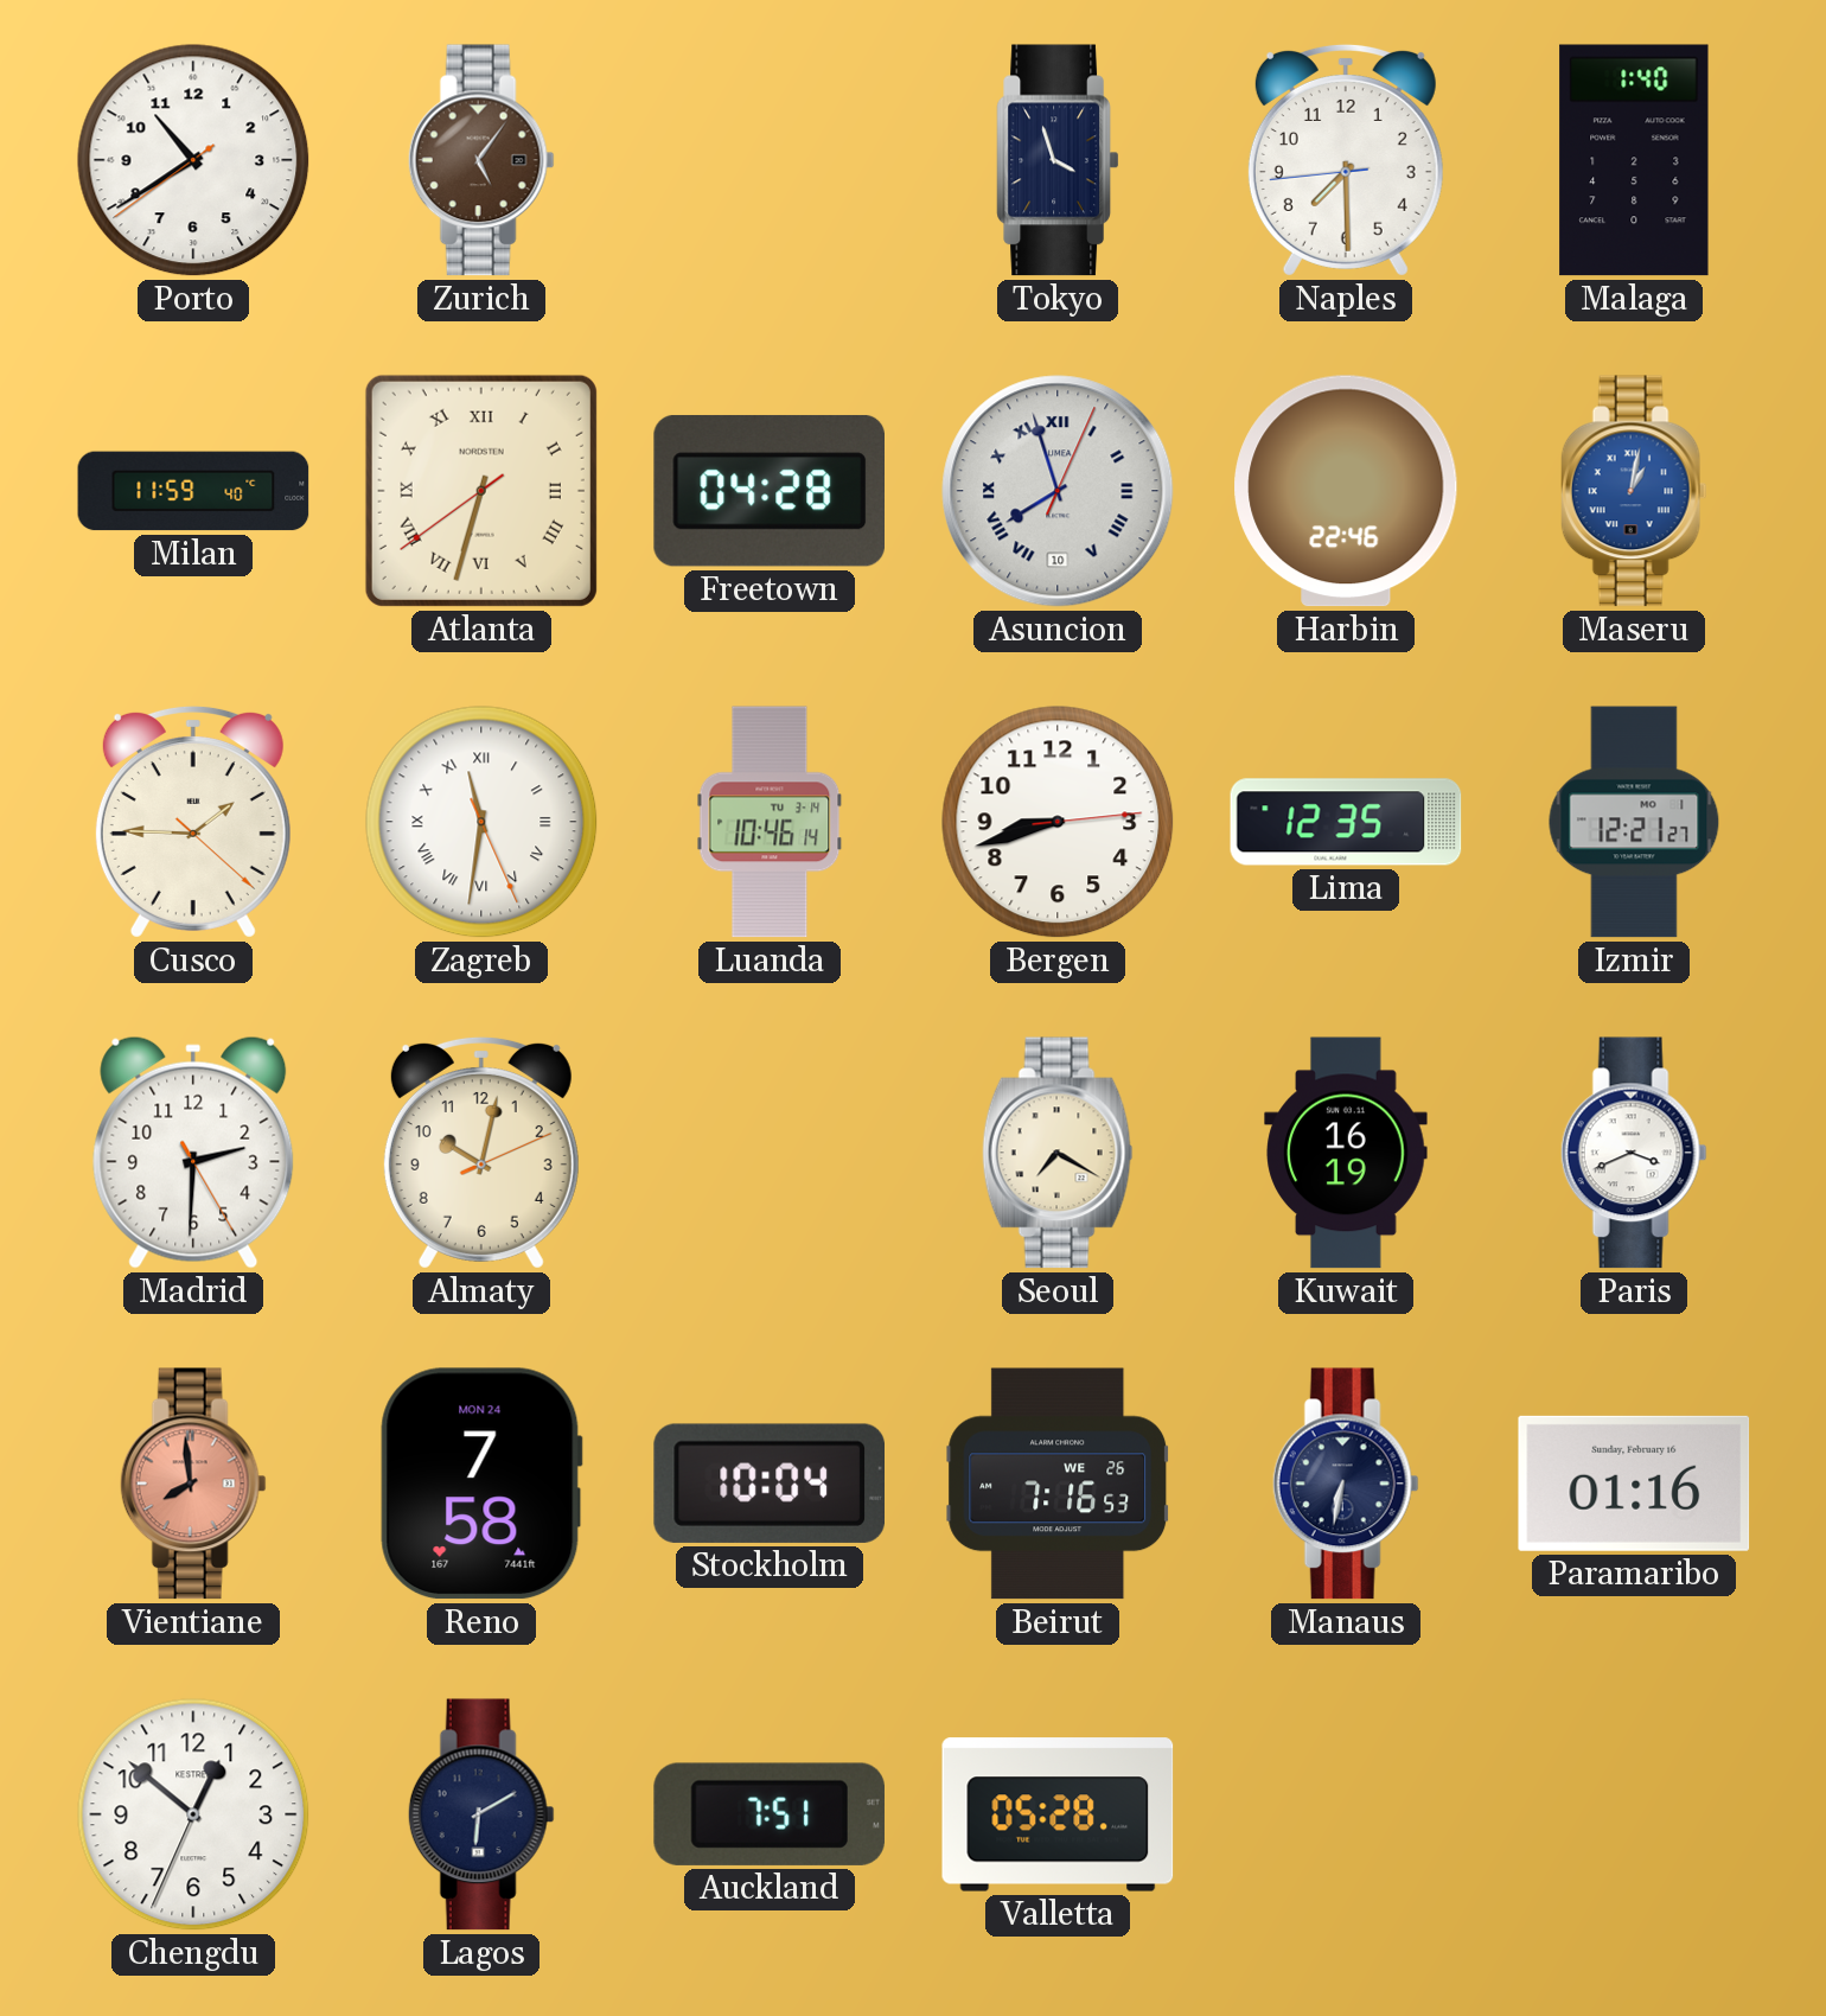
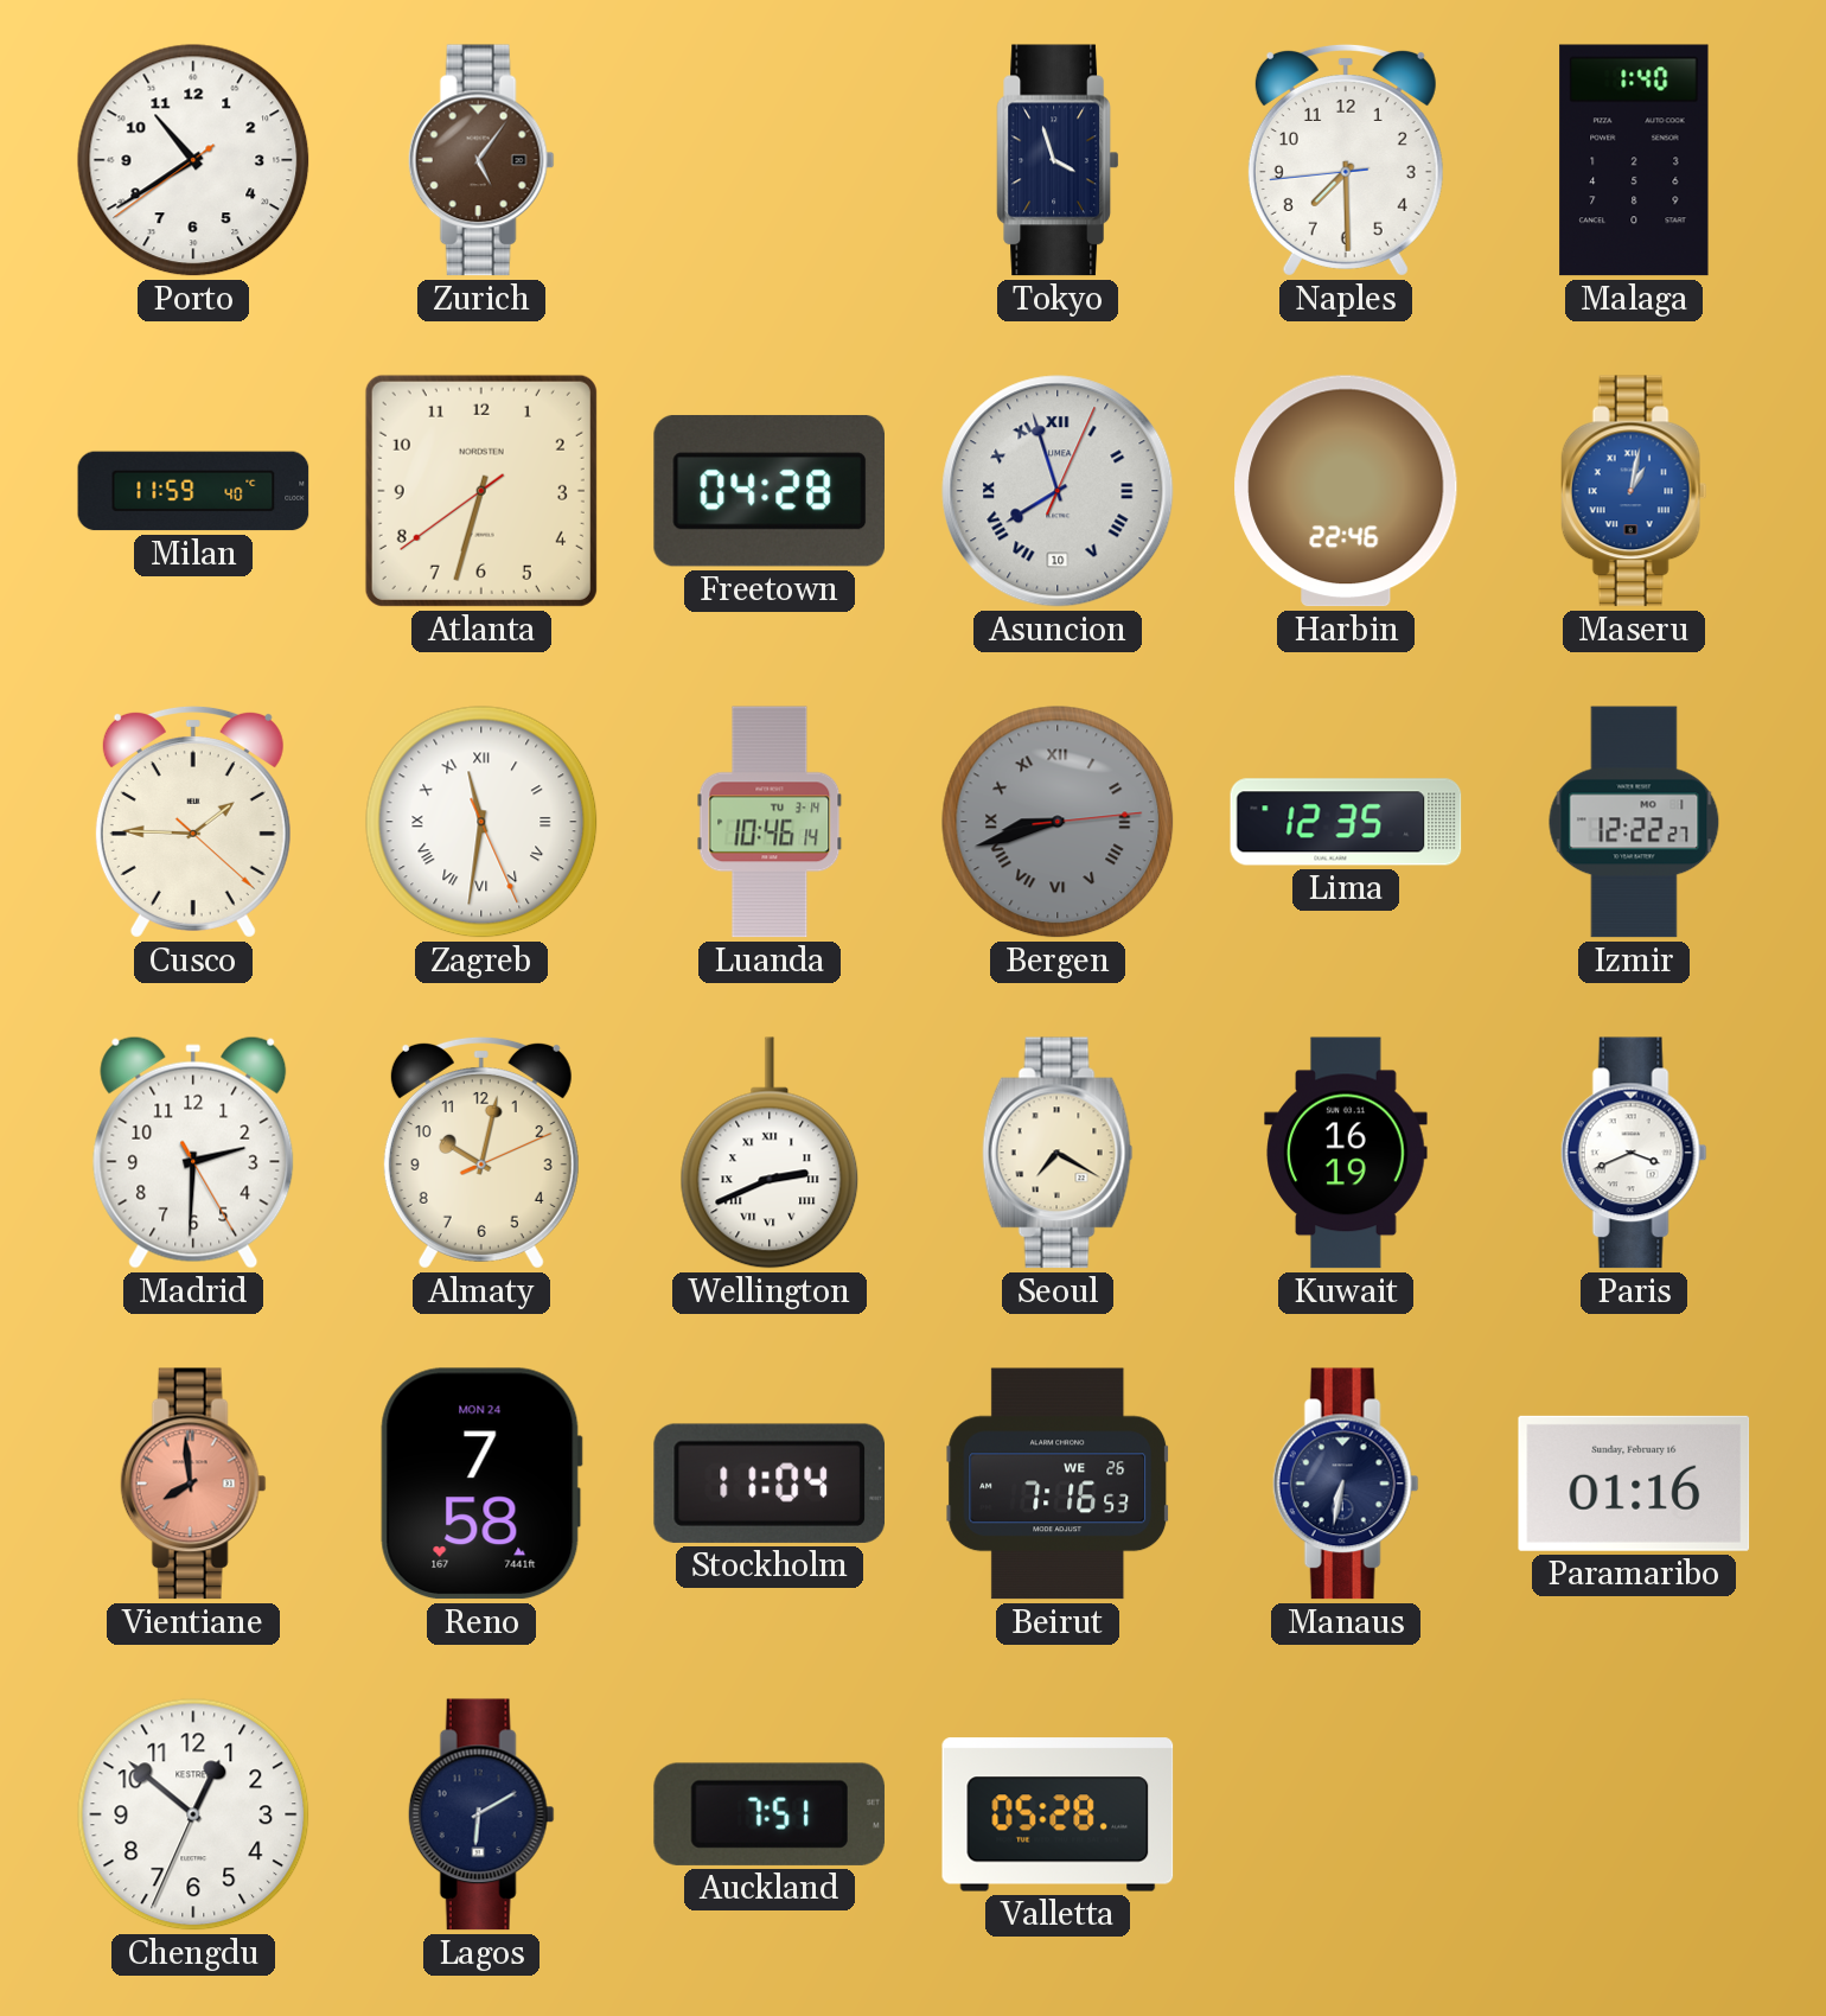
Atlanta numerals: Roman -> Arabic
Bergen dial: white -> grey
Bergen numerals: Arabic -> Roman
Izmir: 12:21 -> 12:22
Wellington: none -> 2:41
Stockholm: 10:04 -> 11:04
